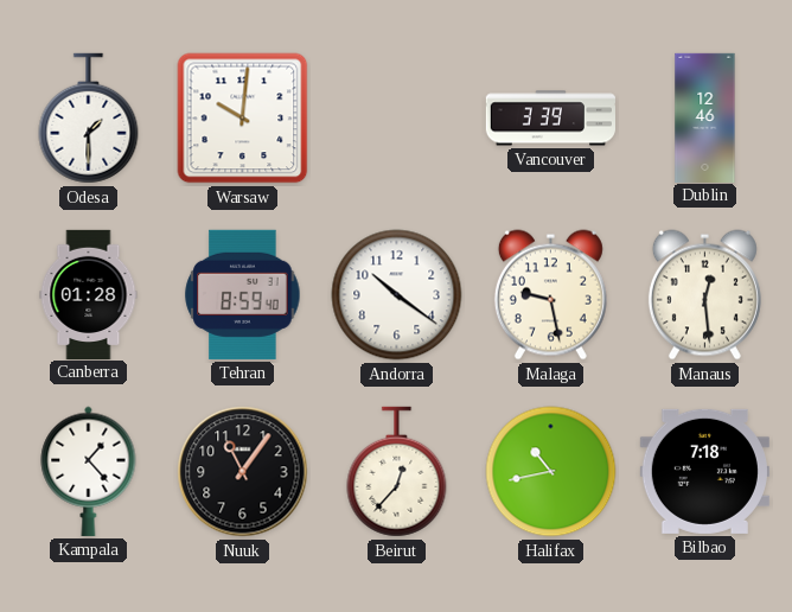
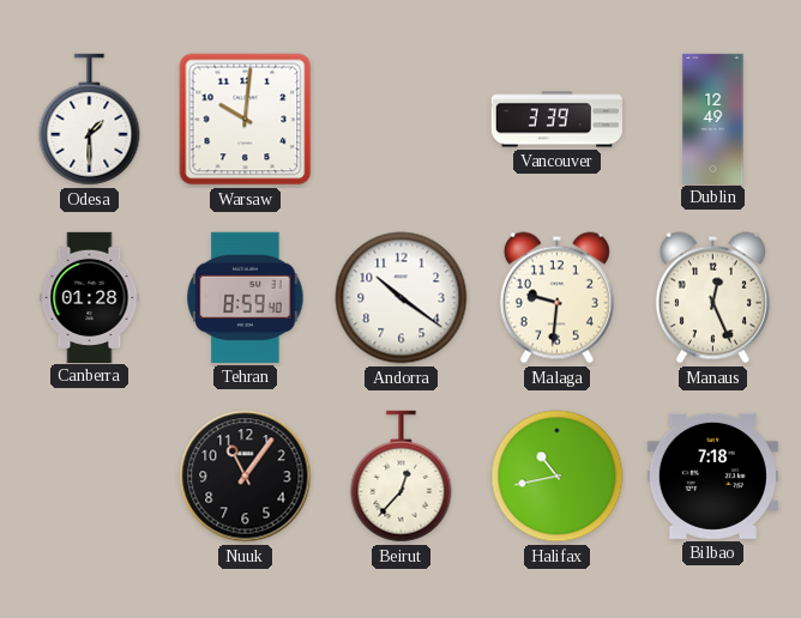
Dublin: 12:46 -> 12:49
Malaga: 9:28 -> 9:31
Manaus: 12:29 -> 12:26
Kampala: 1:23 -> none
